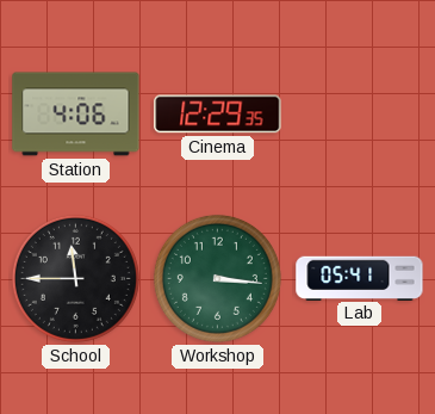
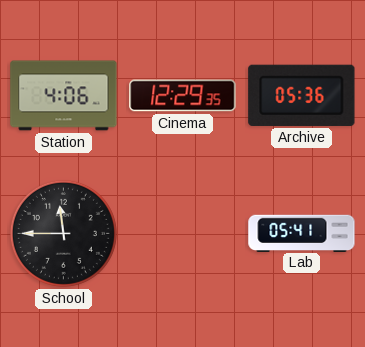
Archive: none -> 05:36
Workshop: 3:16 -> none
